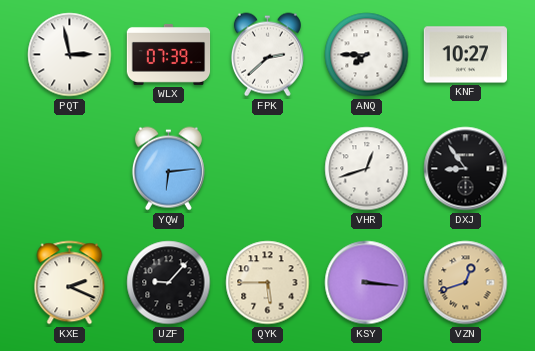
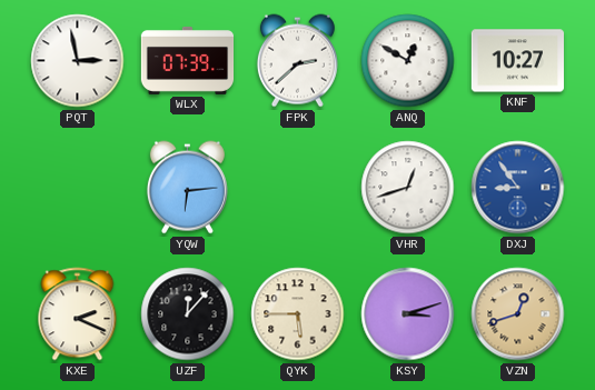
ANQ: 7:45 -> 12:50
DXJ dial: black -> blue
UZF: 9:07 -> 12:07
KSY: 3:16 -> 3:12
